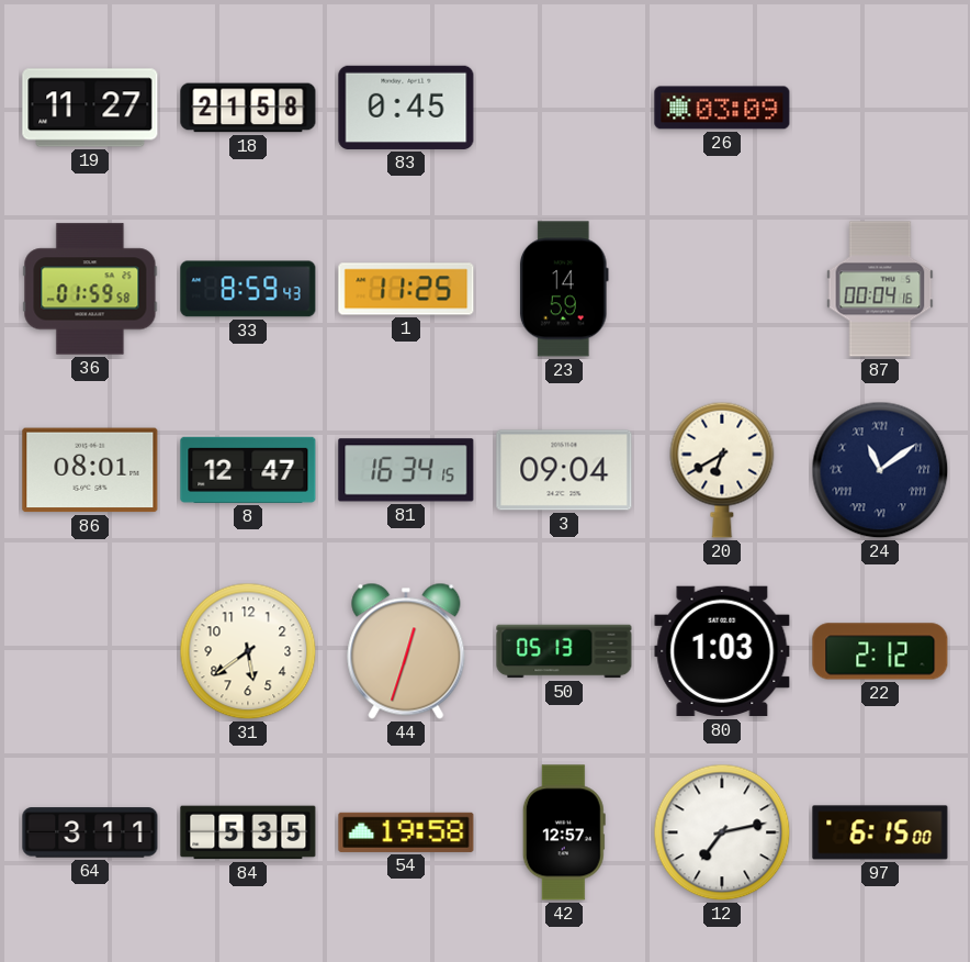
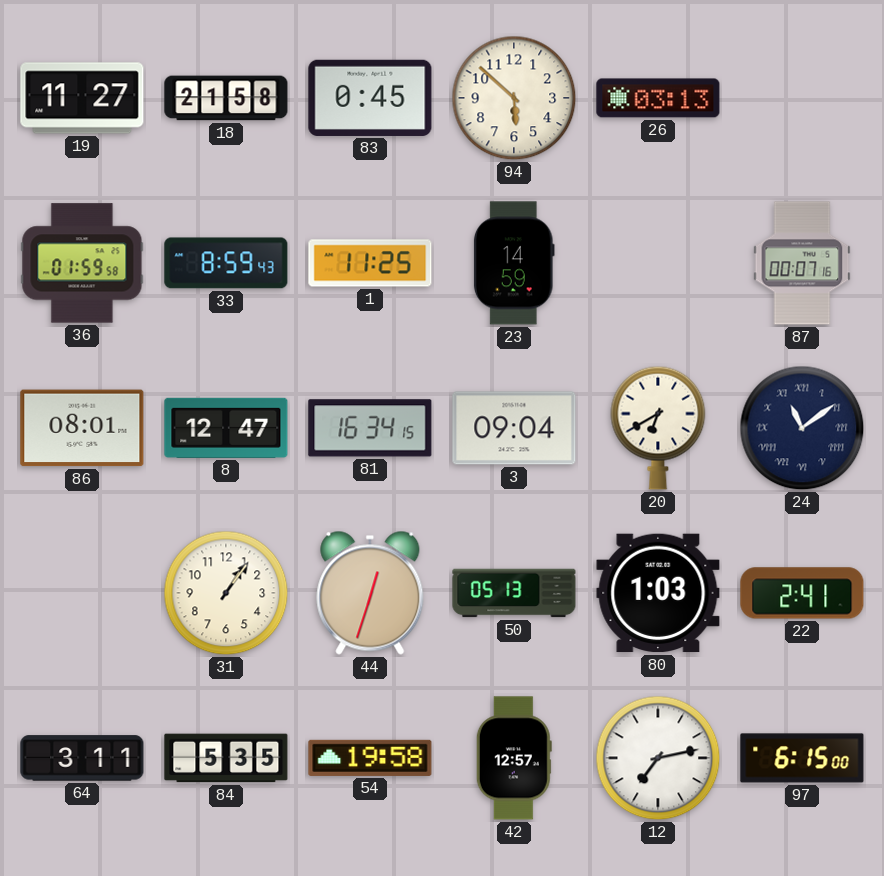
94: none -> 5:52
26: 03:09 -> 03:13
87: 00:04 -> 00:07
31: 5:39 -> 1:06
22: 2:12 -> 2:41
